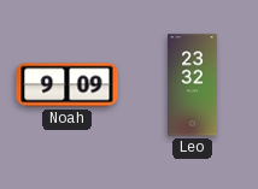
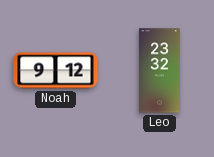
Noah: 9:09 -> 9:12
